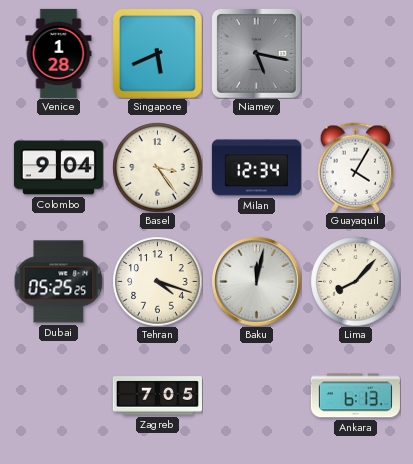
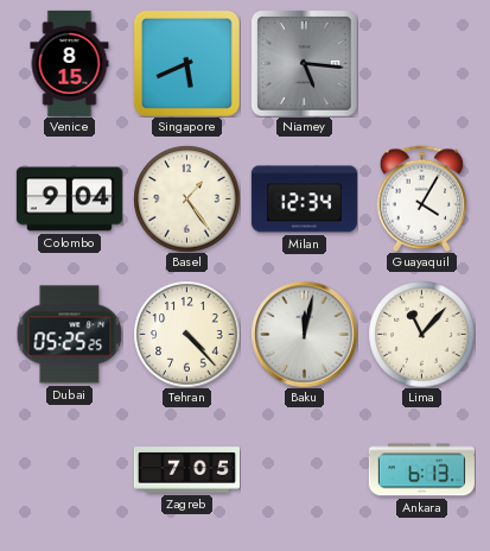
Venice: 1:28 -> 8:15
Niamey: 5:17 -> 5:16
Basel: 3:24 -> 1:24
Tehran: 4:18 -> 4:23
Lima: 8:07 -> 11:07
